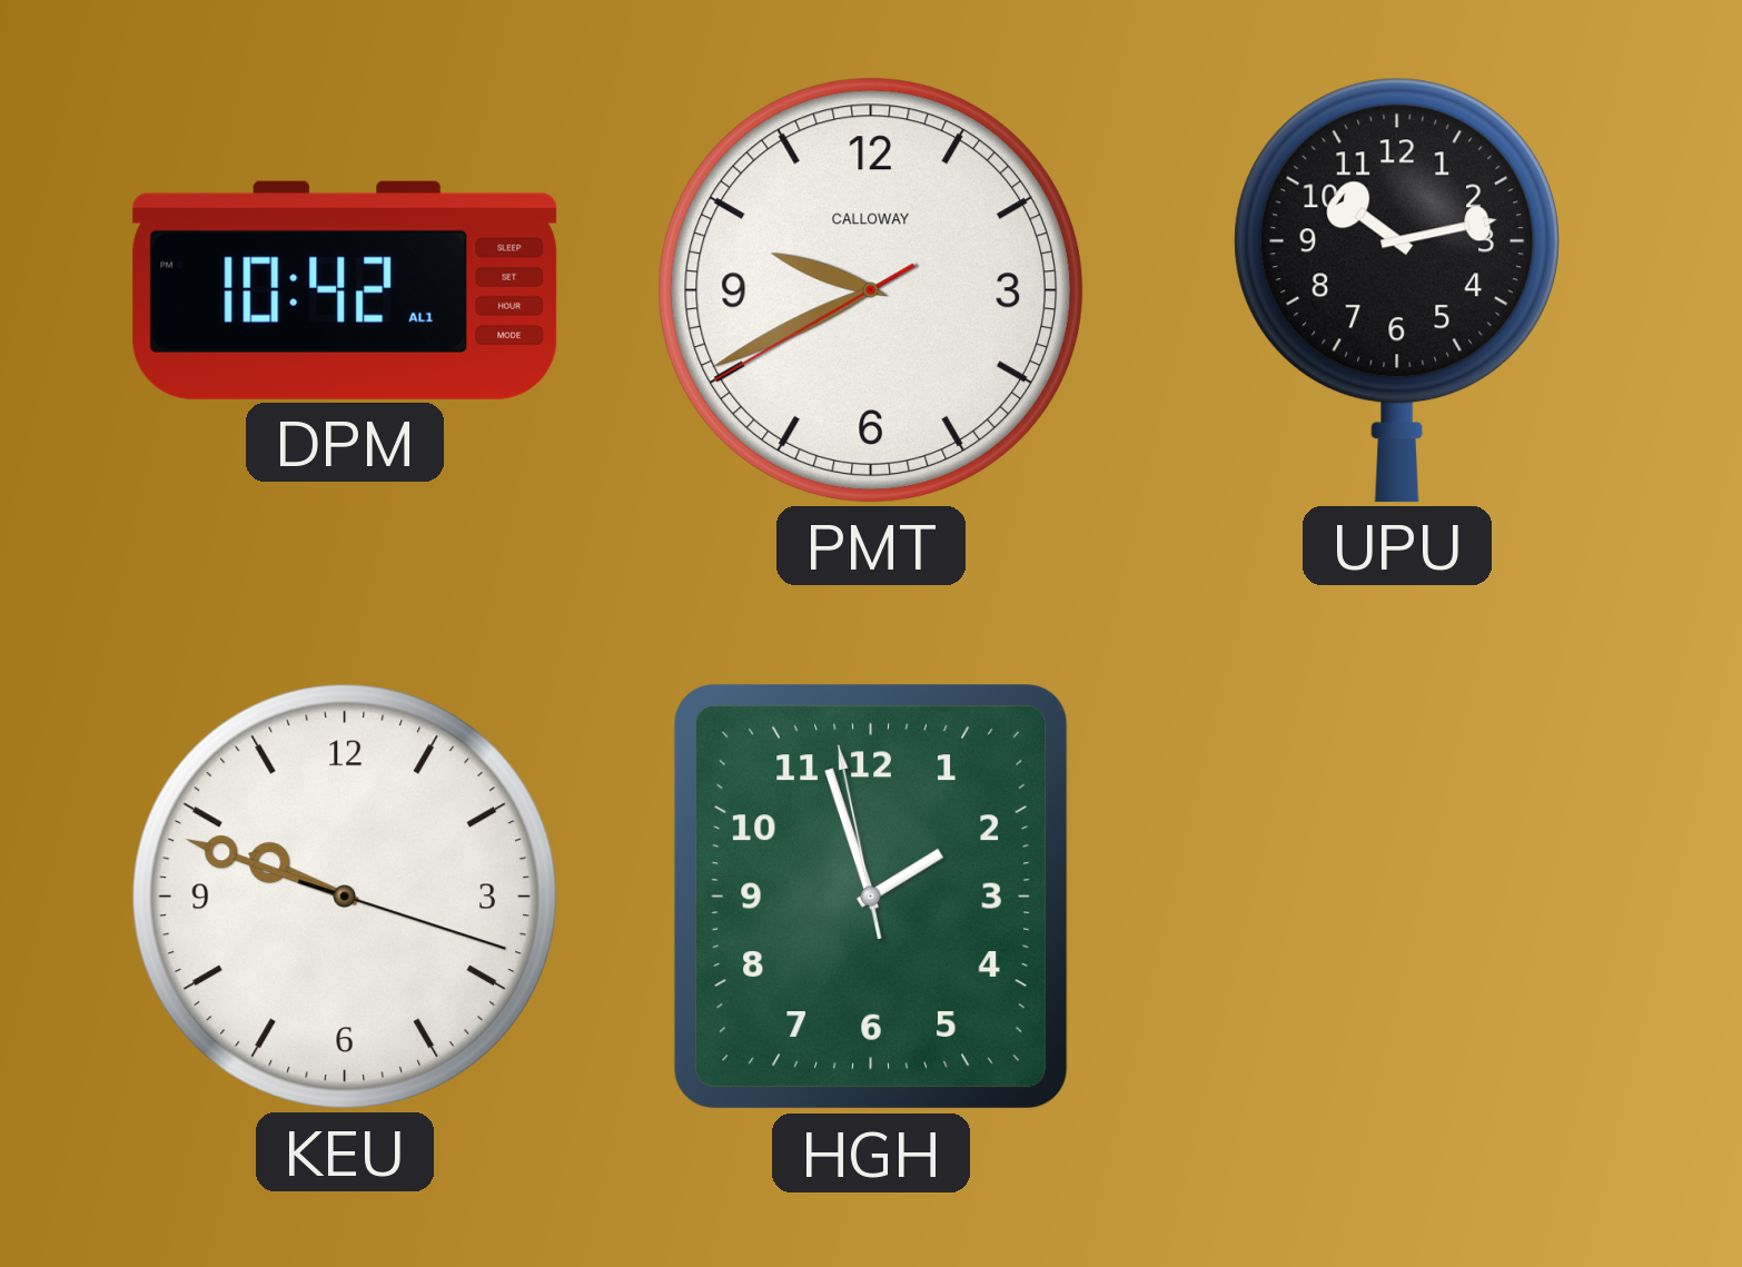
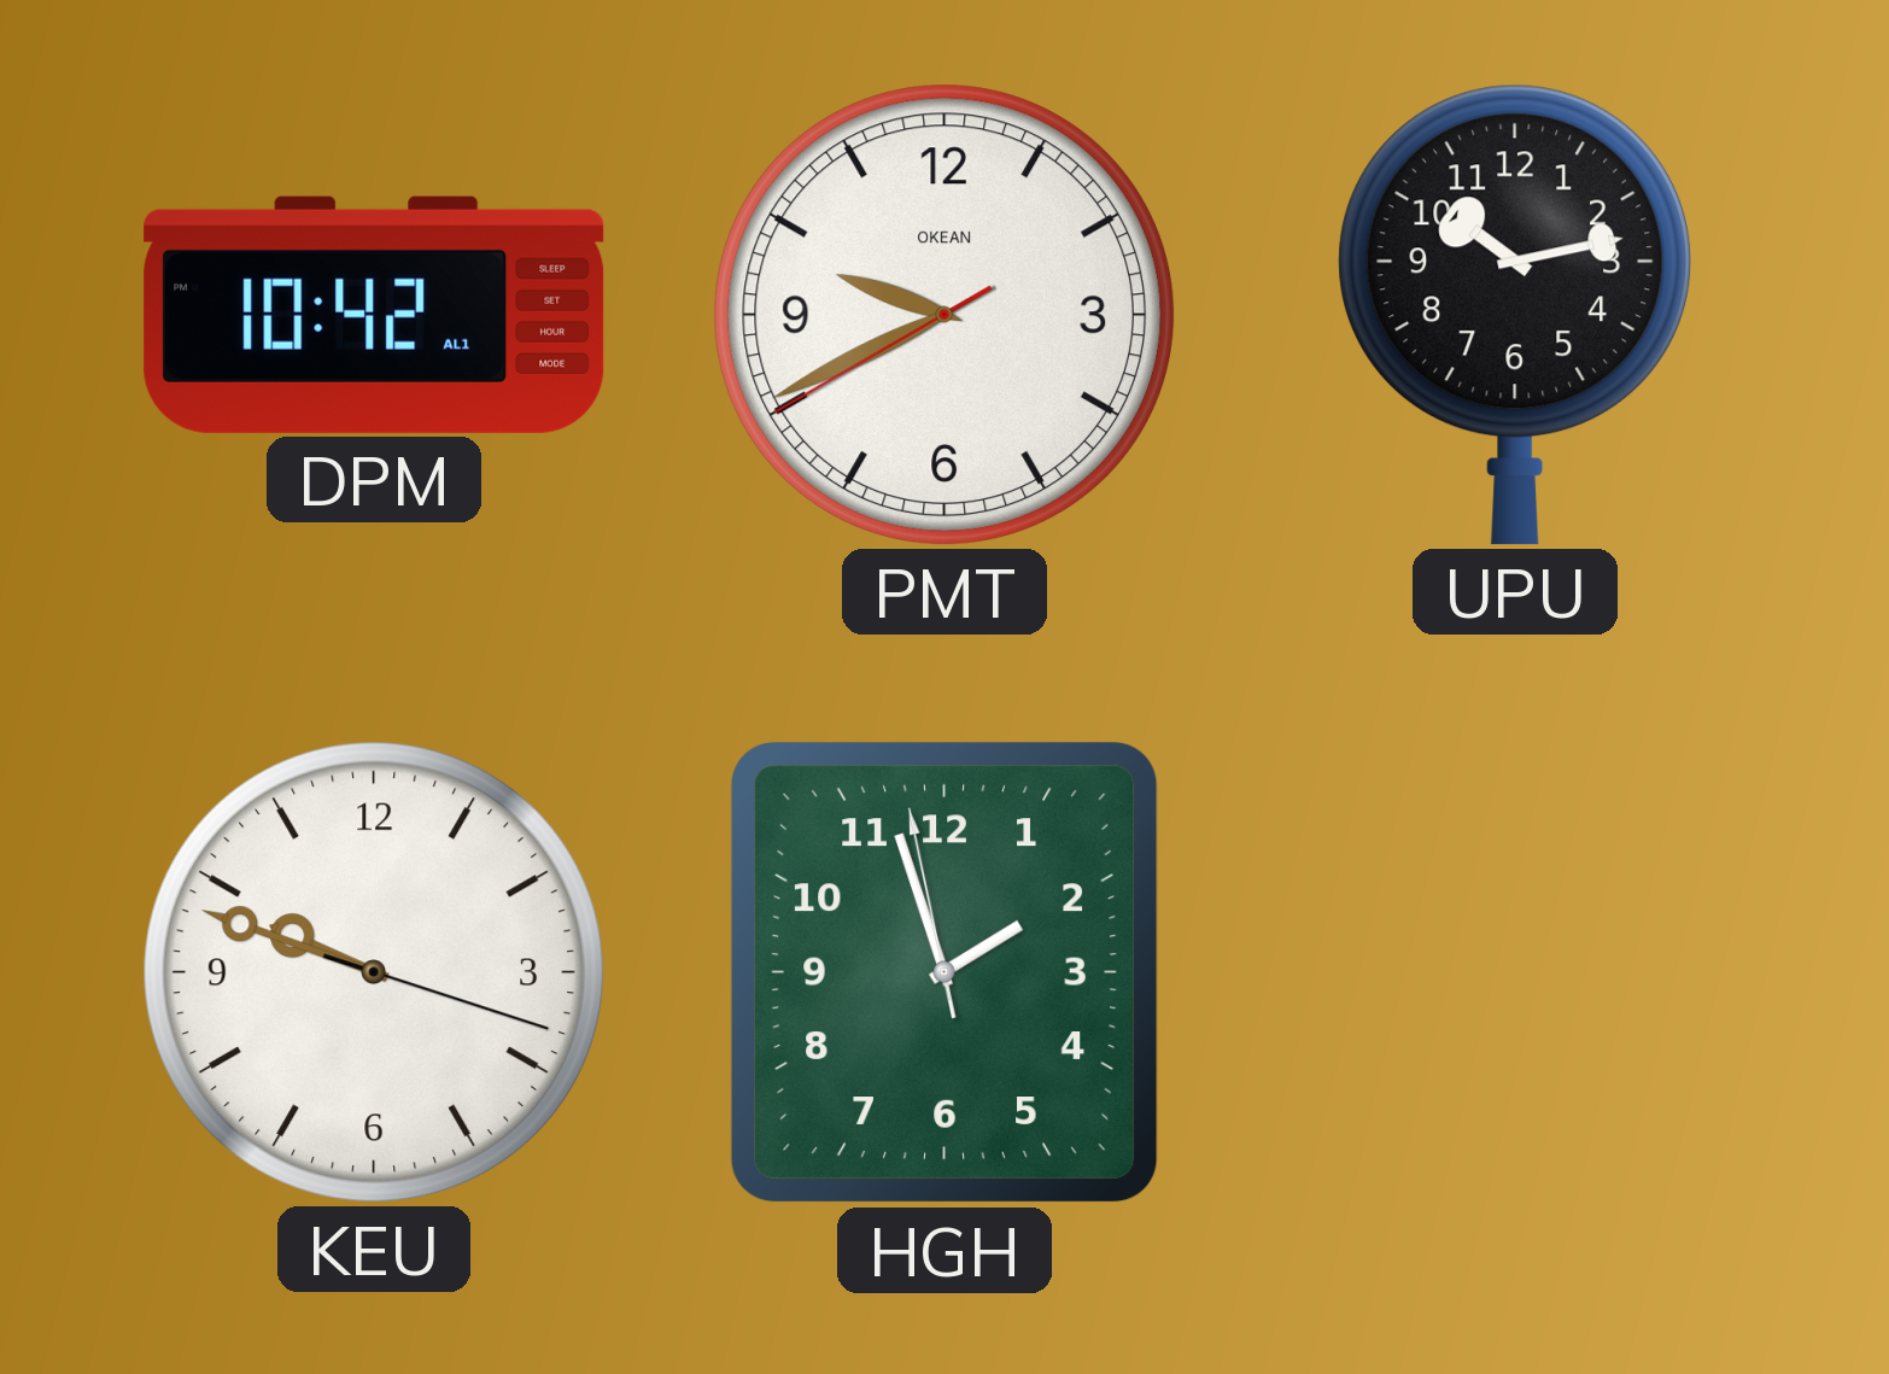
PMT brand: CALLOWAY -> OKEAN
